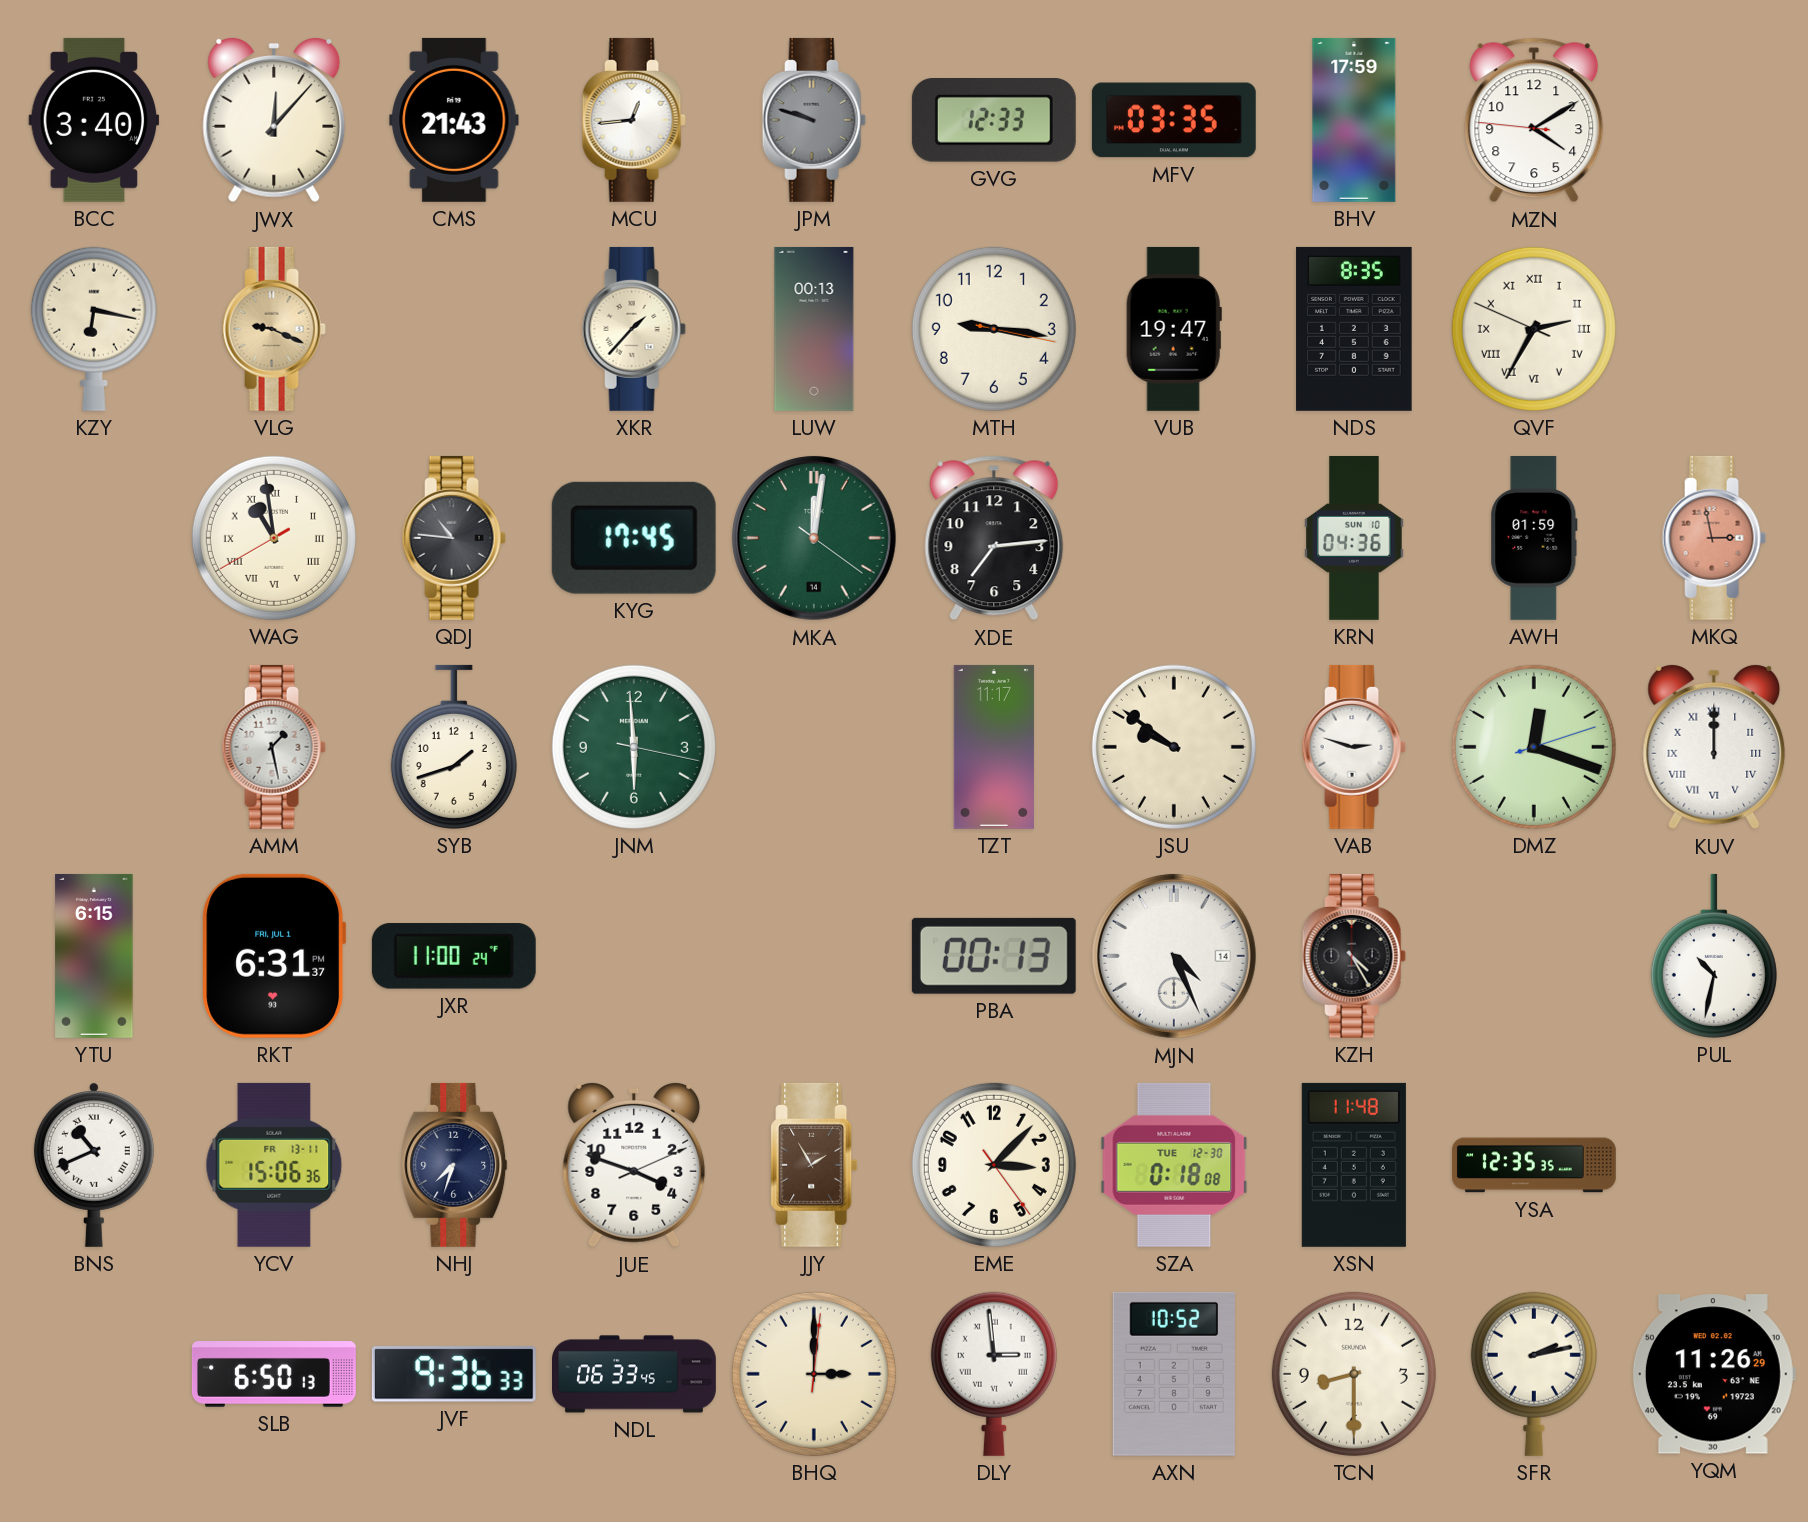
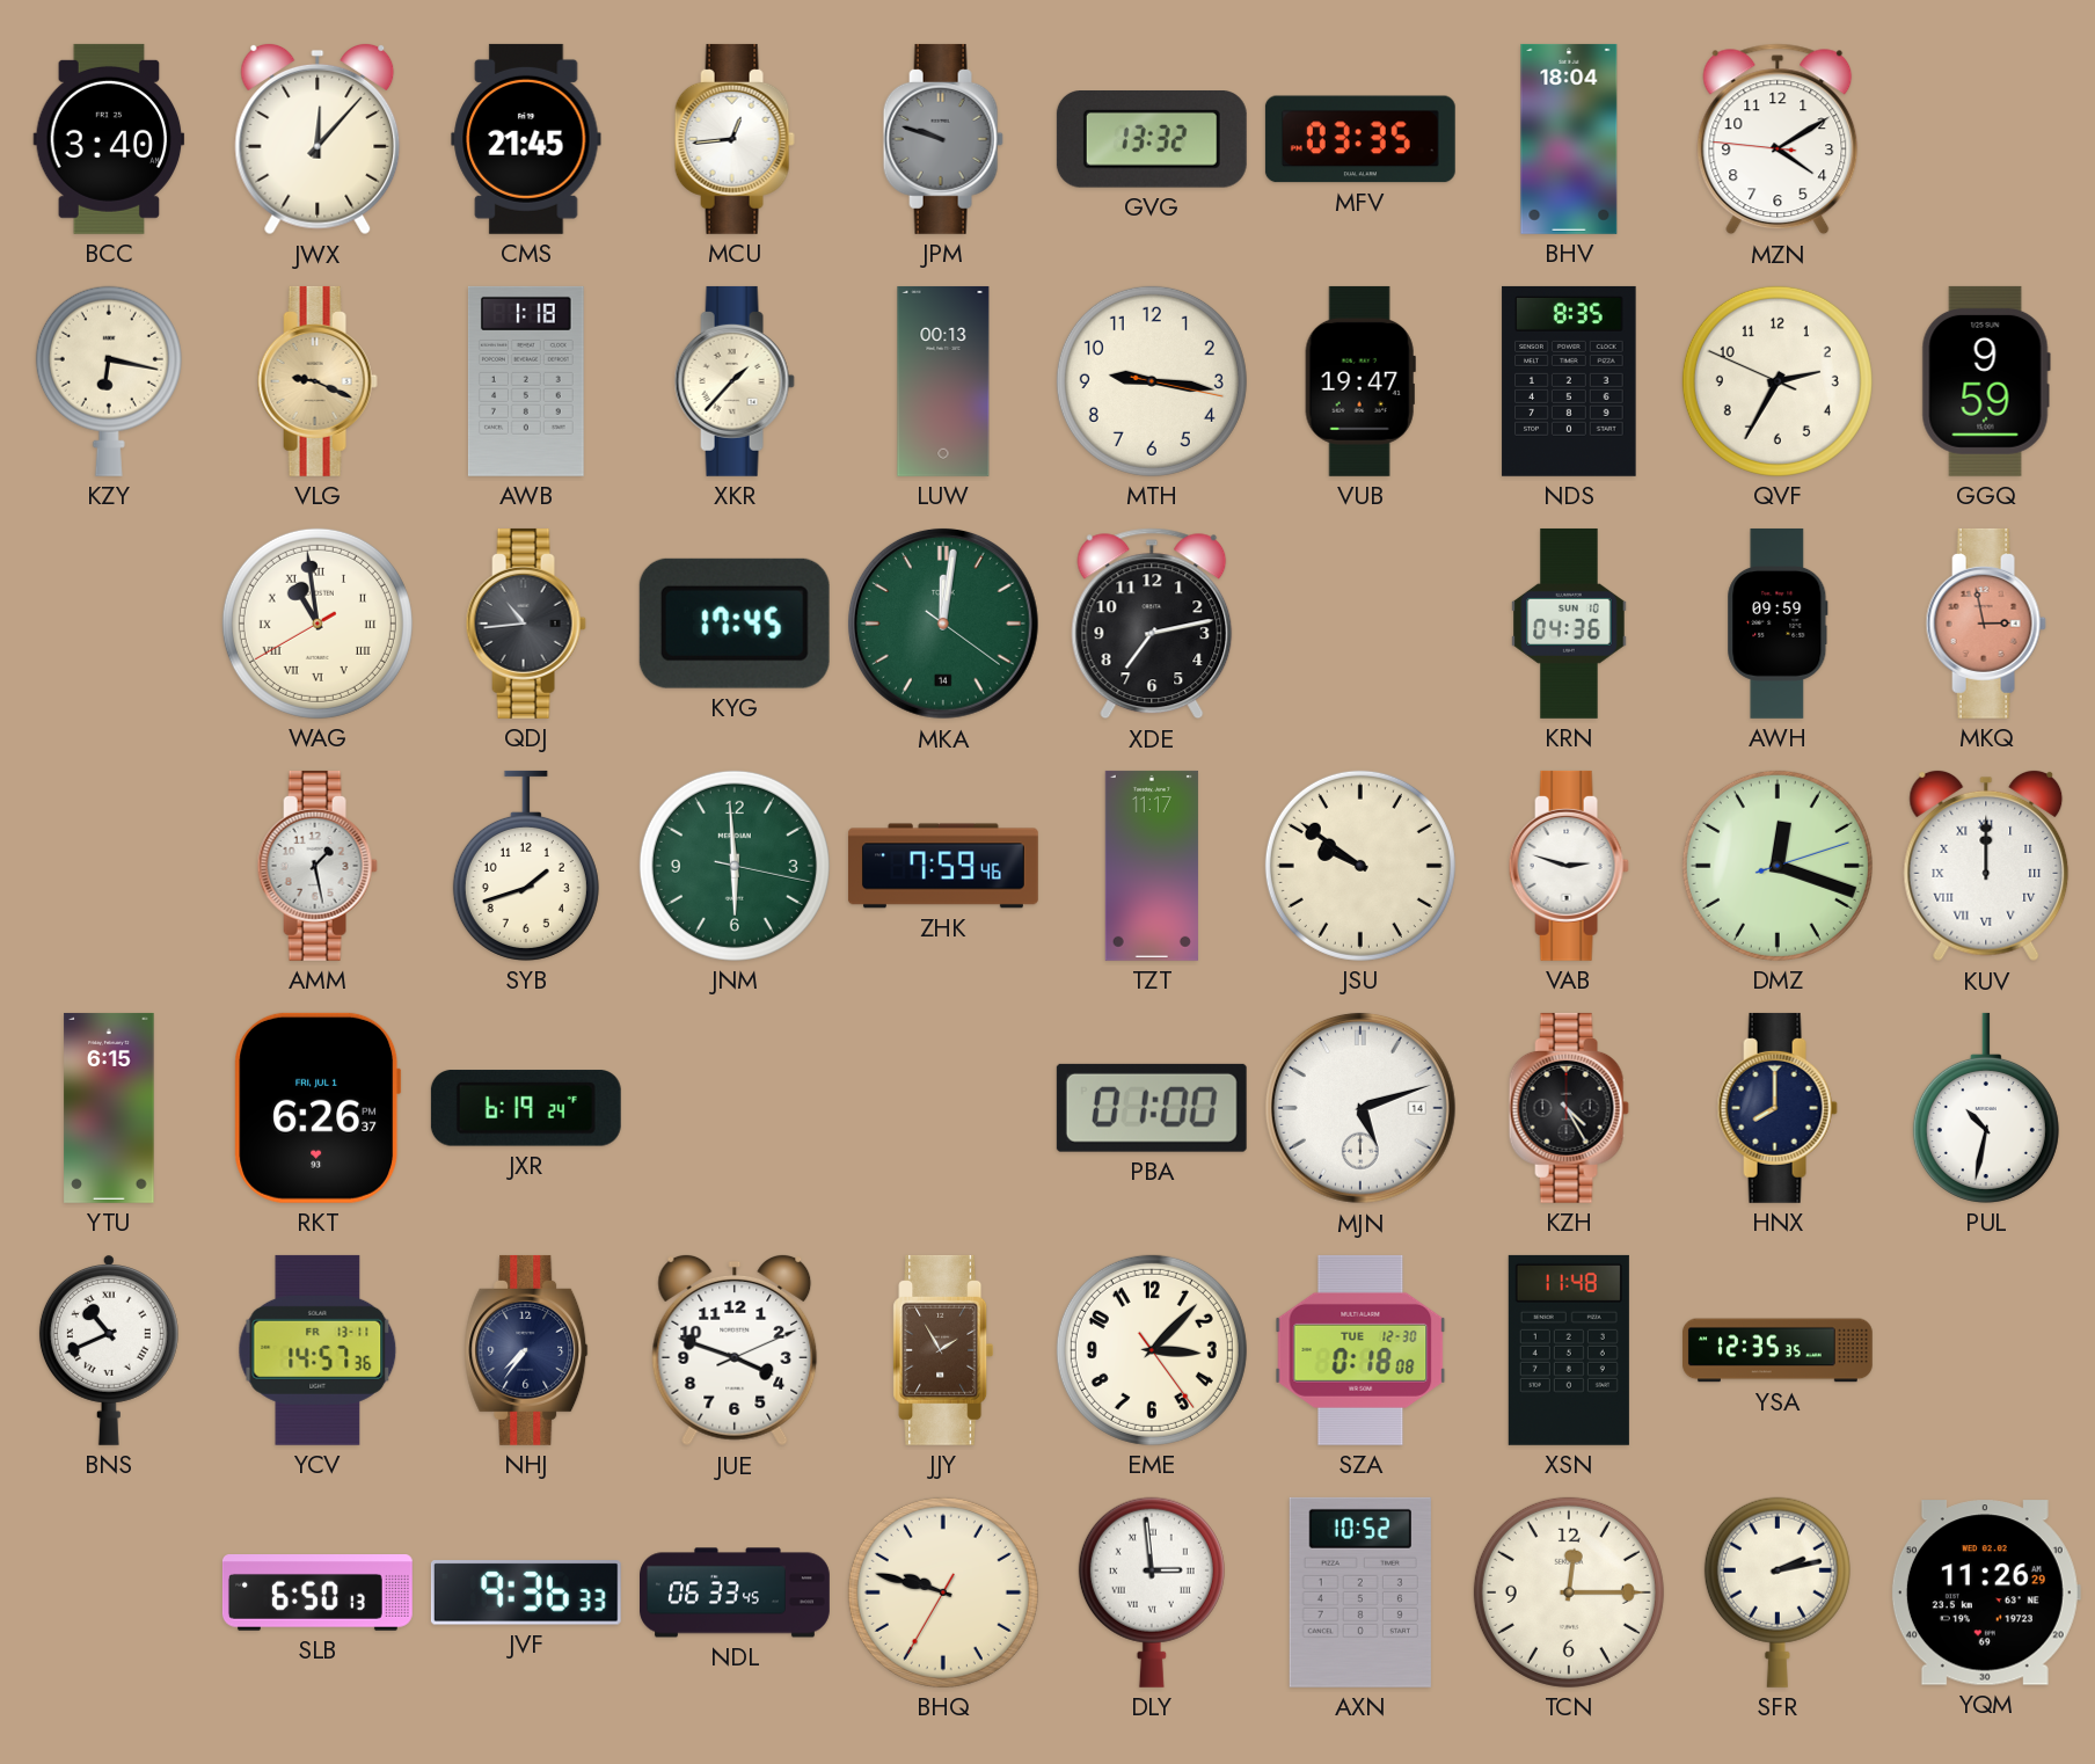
CMS: 21:43 -> 21:45
GVG: 12:33 -> 13:32
BHV: 17:59 -> 18:04
AWB: none -> 1:18
QVF numerals: Roman -> Arabic
GGQ: none -> 9:59
QDJ: 10:46 -> 10:44
XDE: 7:14 -> 7:13
AWH: 01:59 -> 09:59
ZHK: none -> 7:59
RKT: 6:31 -> 6:26
JXR: 11:00 -> 6:19
PBA: 00:13 -> 01:00
MJN: 4:26 -> 5:12
HNX: none -> 8:00
YCV: 15:06 -> 14:57
NHJ: 7:33 -> 7:36
BHQ: 3:00 -> 9:47
TCN: 8:30 -> 12:15
